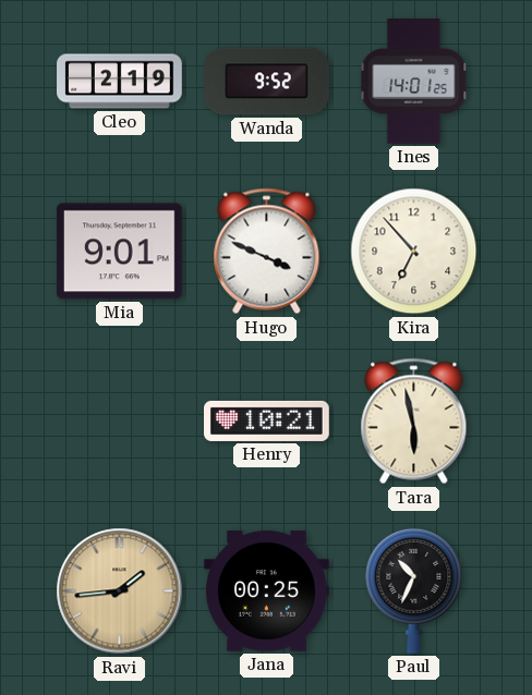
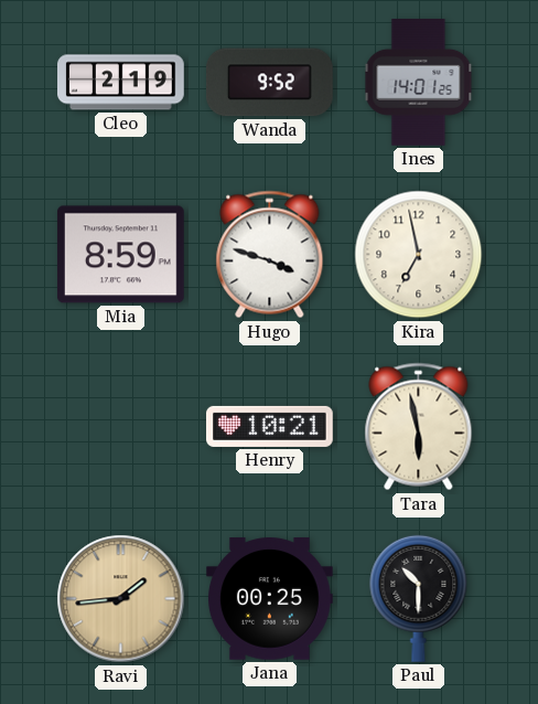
Mia: 9:01 -> 8:59
Hugo: 3:49 -> 3:48
Kira: 6:53 -> 6:58
Paul: 10:34 -> 10:30
